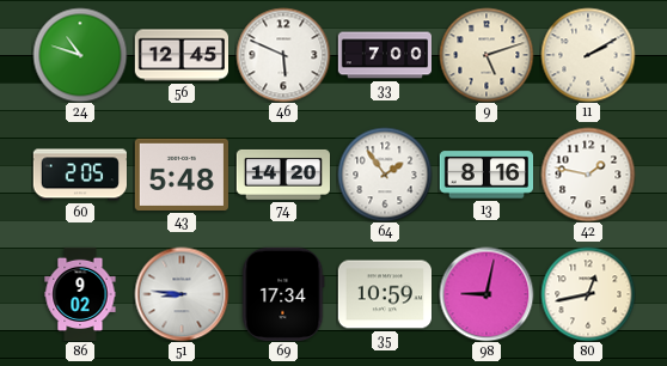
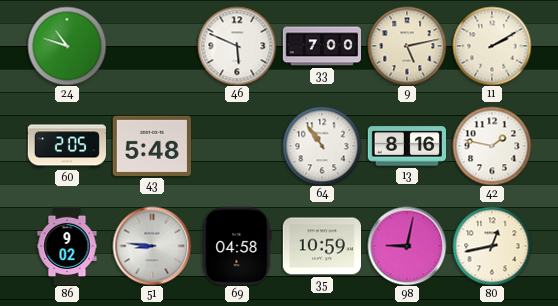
56: 12:45 -> none
9: 5:12 -> 5:13
74: 14:20 -> none
64: 1:54 -> 10:54
69: 17:34 -> 04:58
